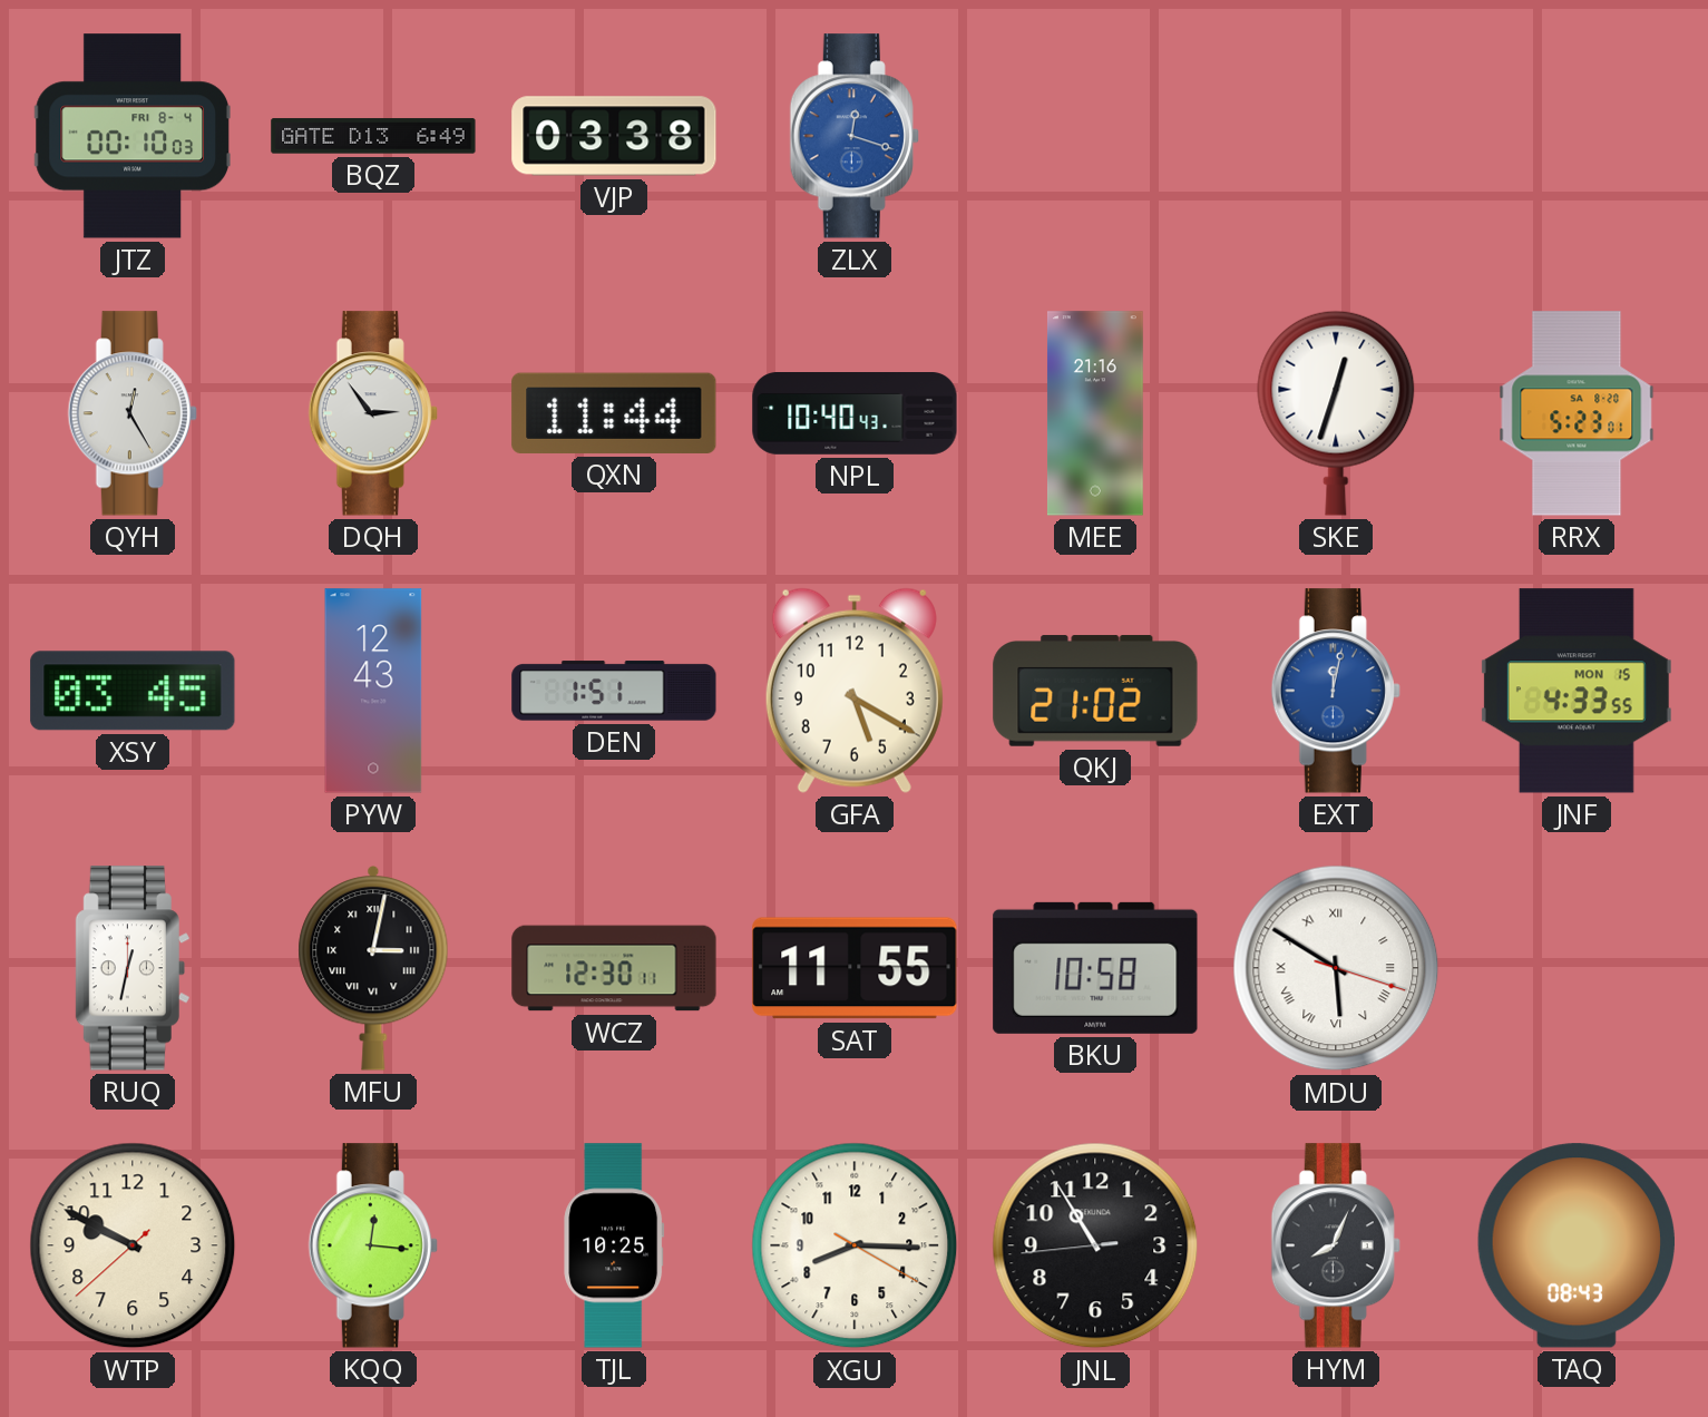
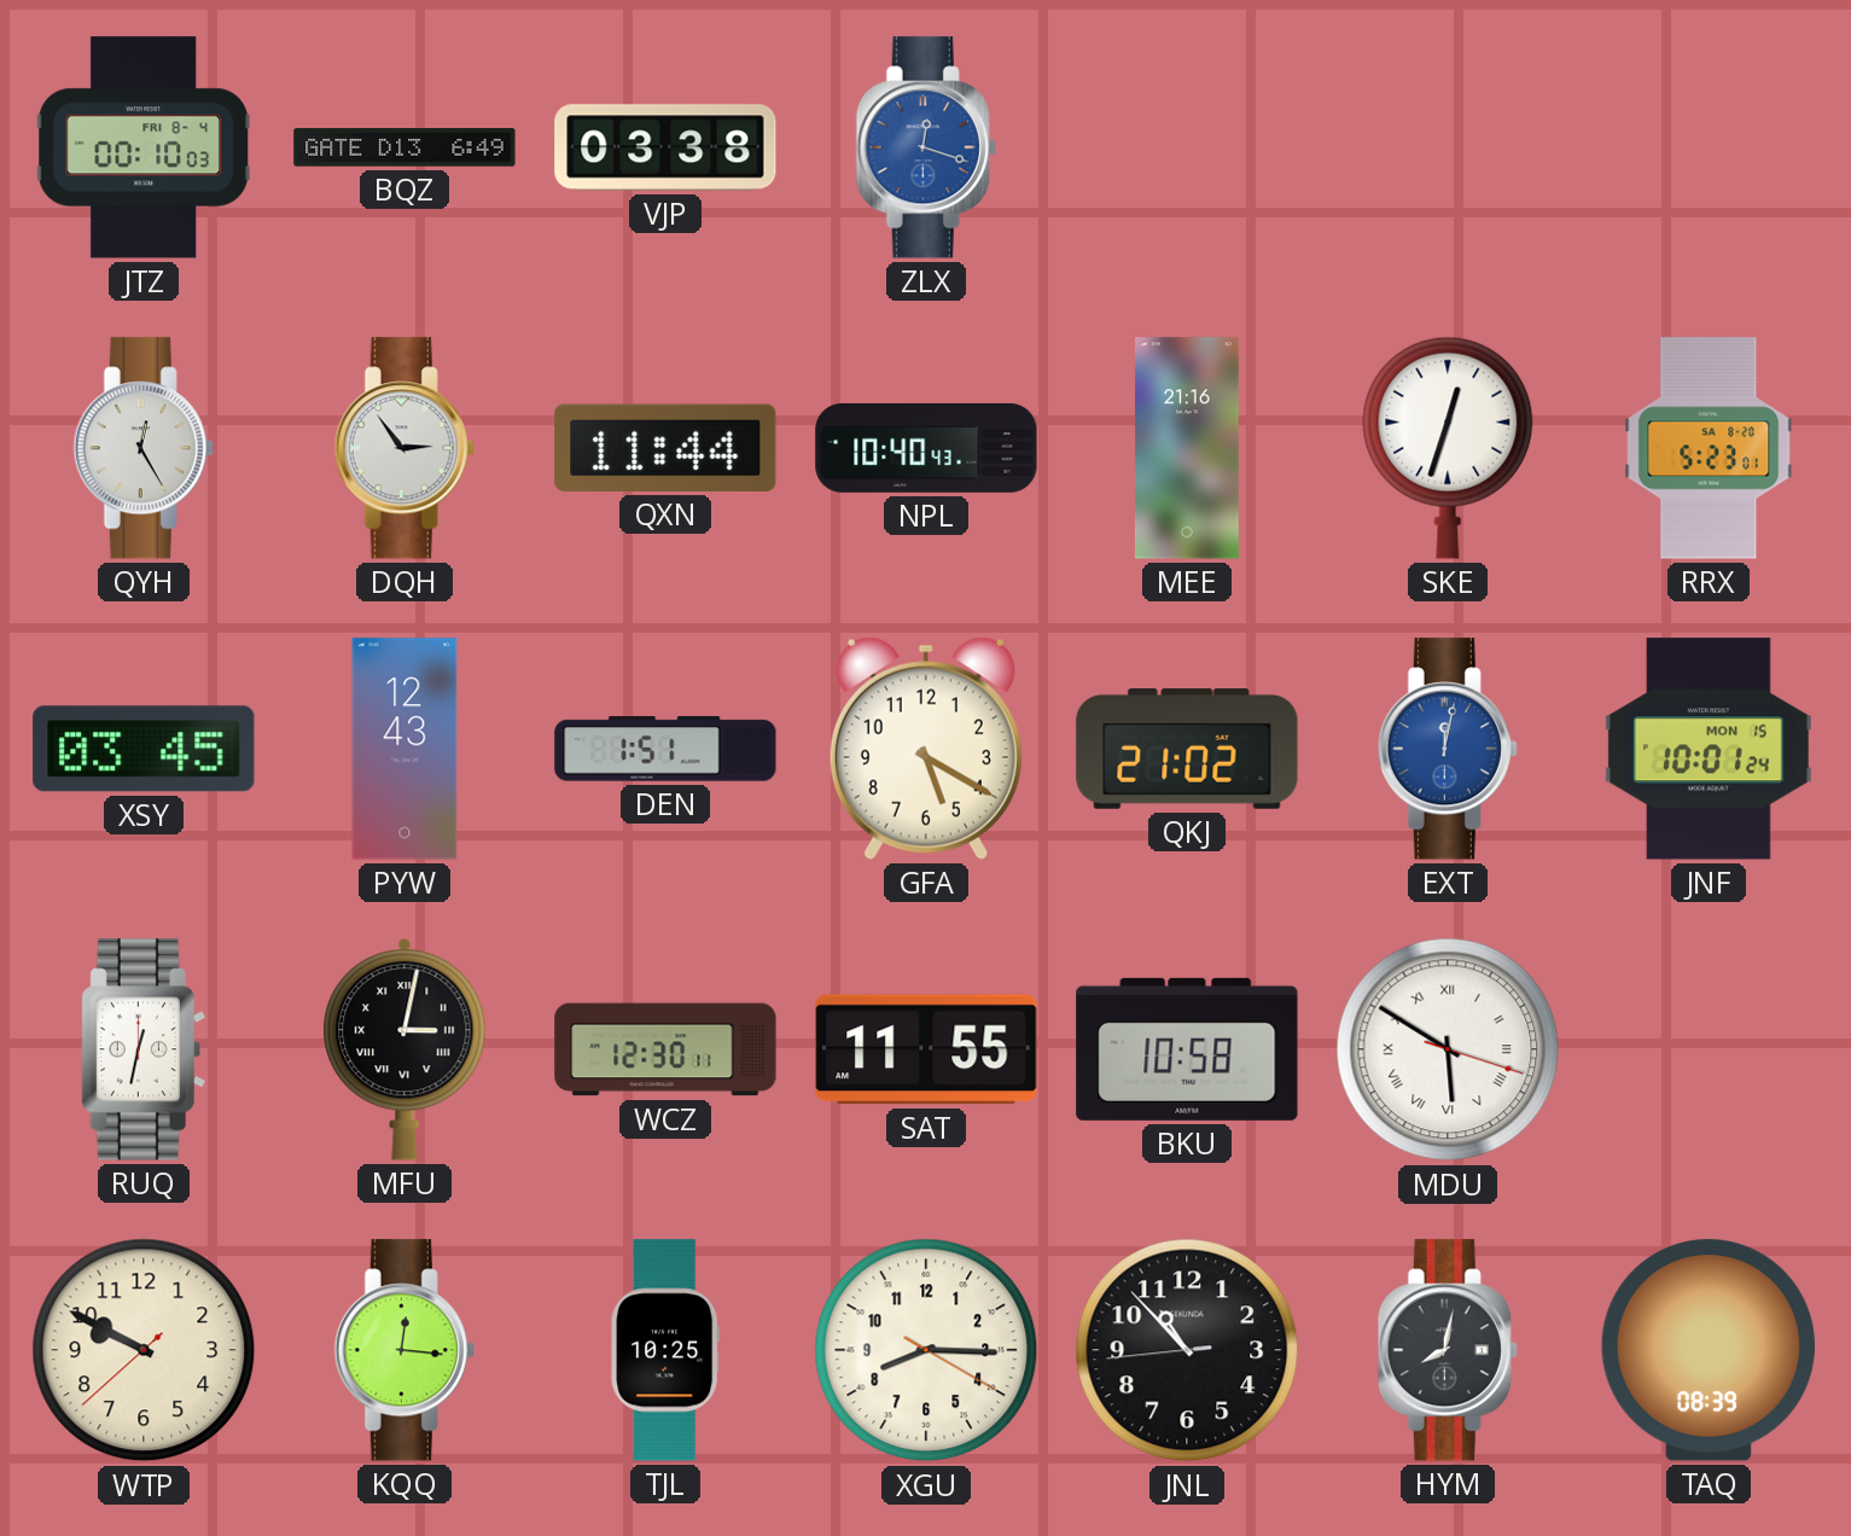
JNF: 4:33 -> 10:01
JNL: 10:54 -> 10:52
HYM: 8:04 -> 8:02
TAQ: 08:43 -> 08:39
